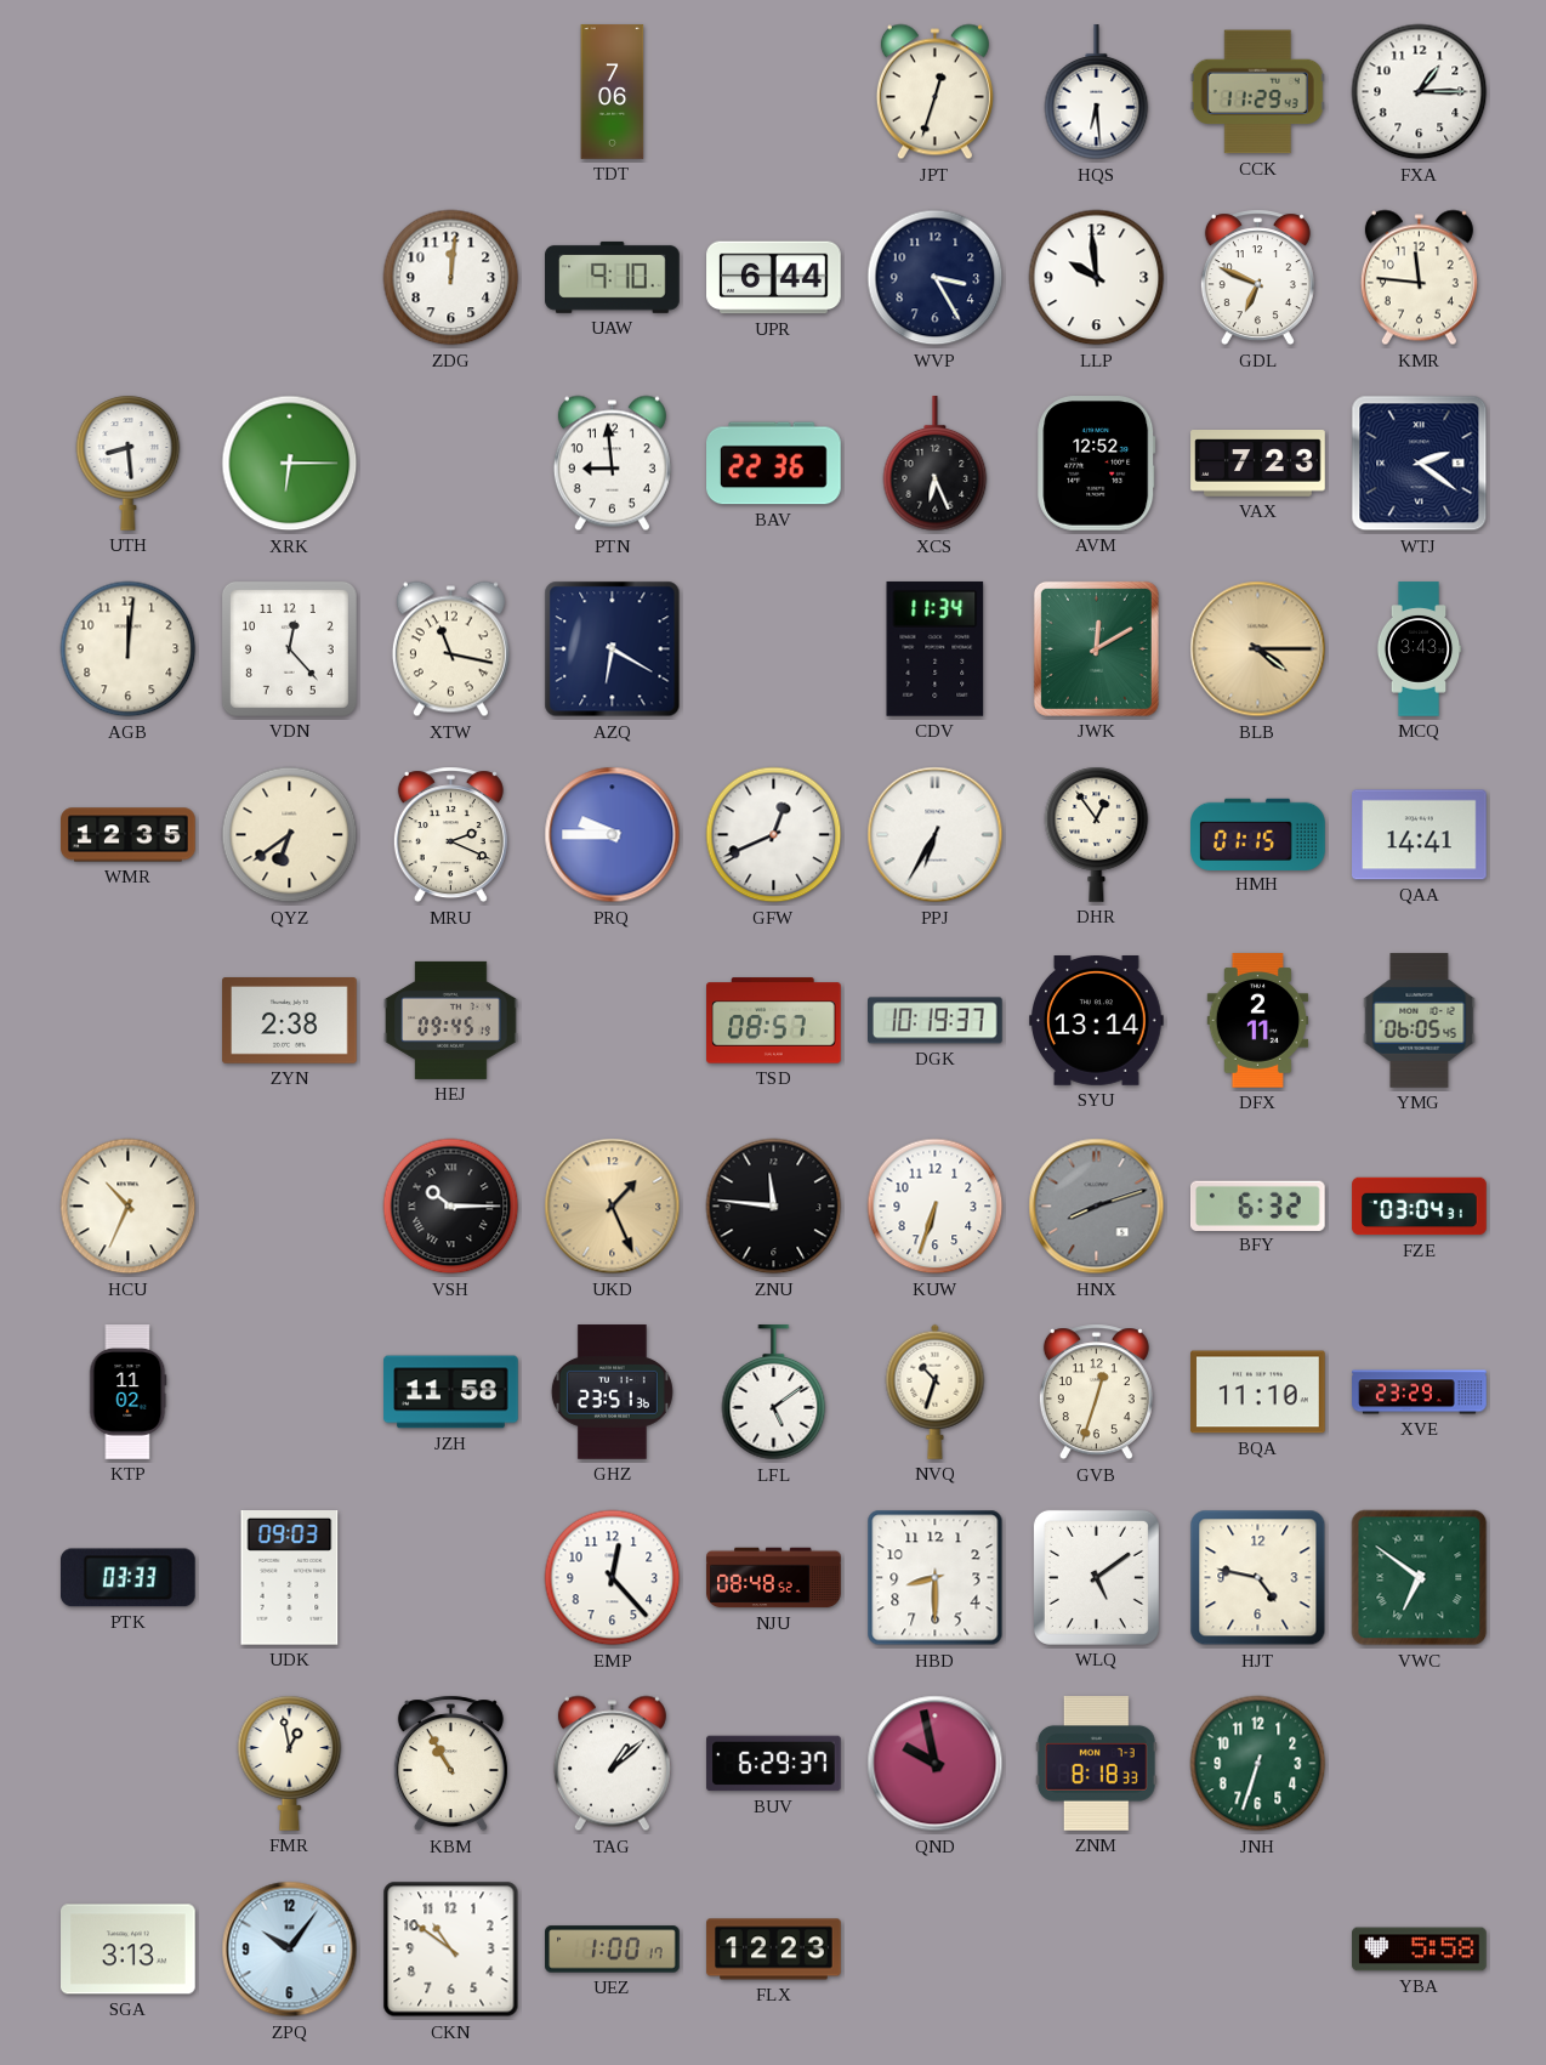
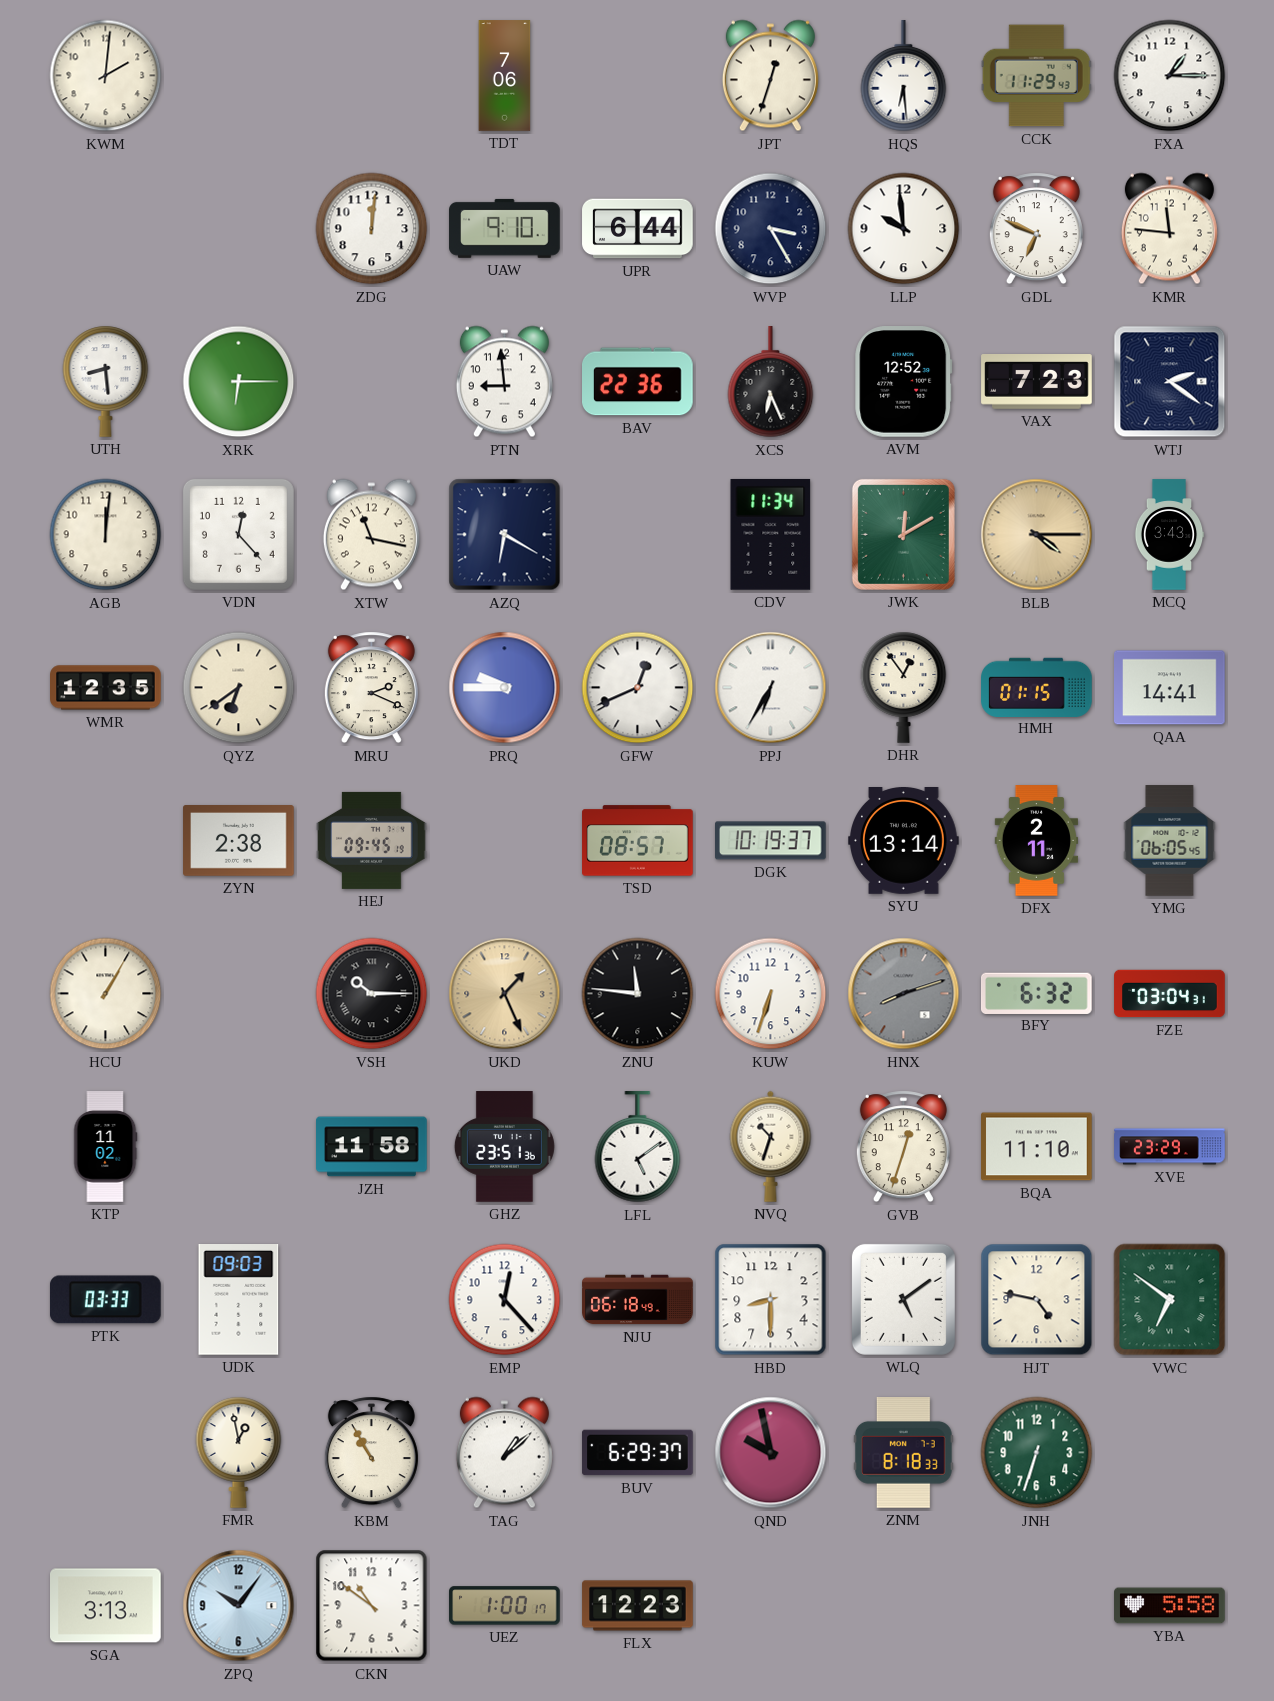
KWM: none -> 2:01
HCU: 10:34 -> 1:05
NJU: 08:48 -> 06:18
